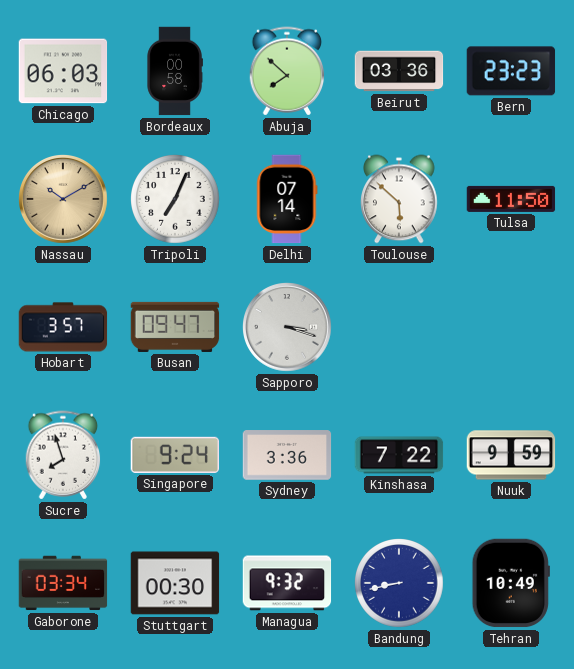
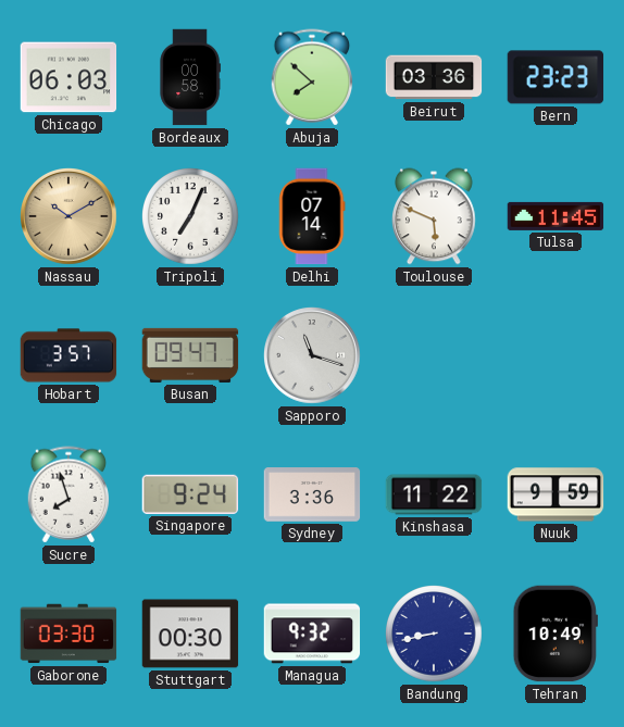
Toulouse: 5:52 -> 5:49
Tulsa: 11:50 -> 11:45
Sapporo: 3:18 -> 11:18
Kinshasa: 7:22 -> 11:22
Gaborone: 03:34 -> 03:30
